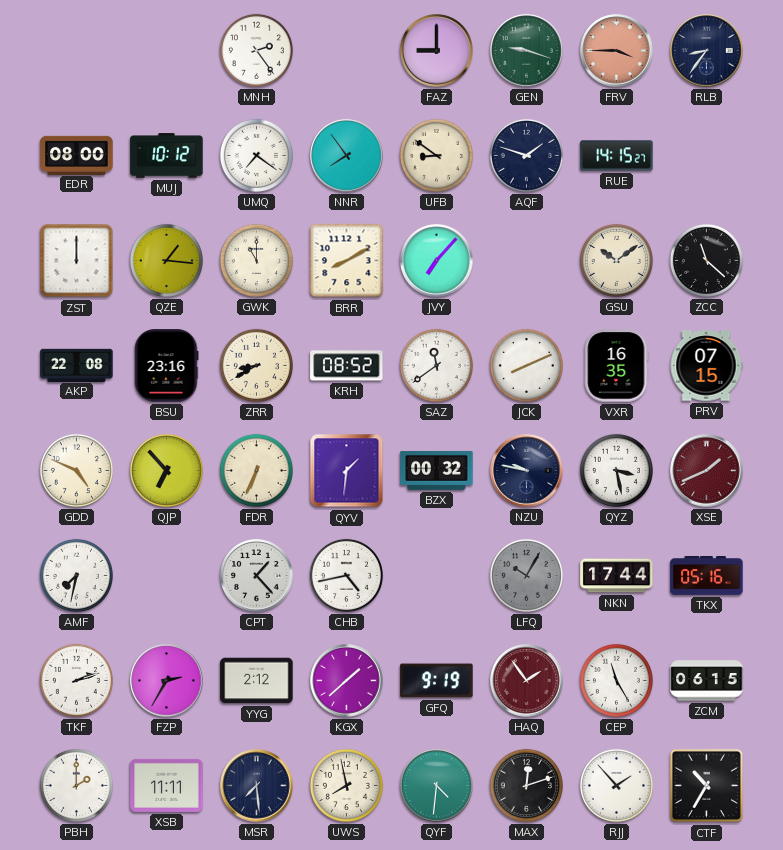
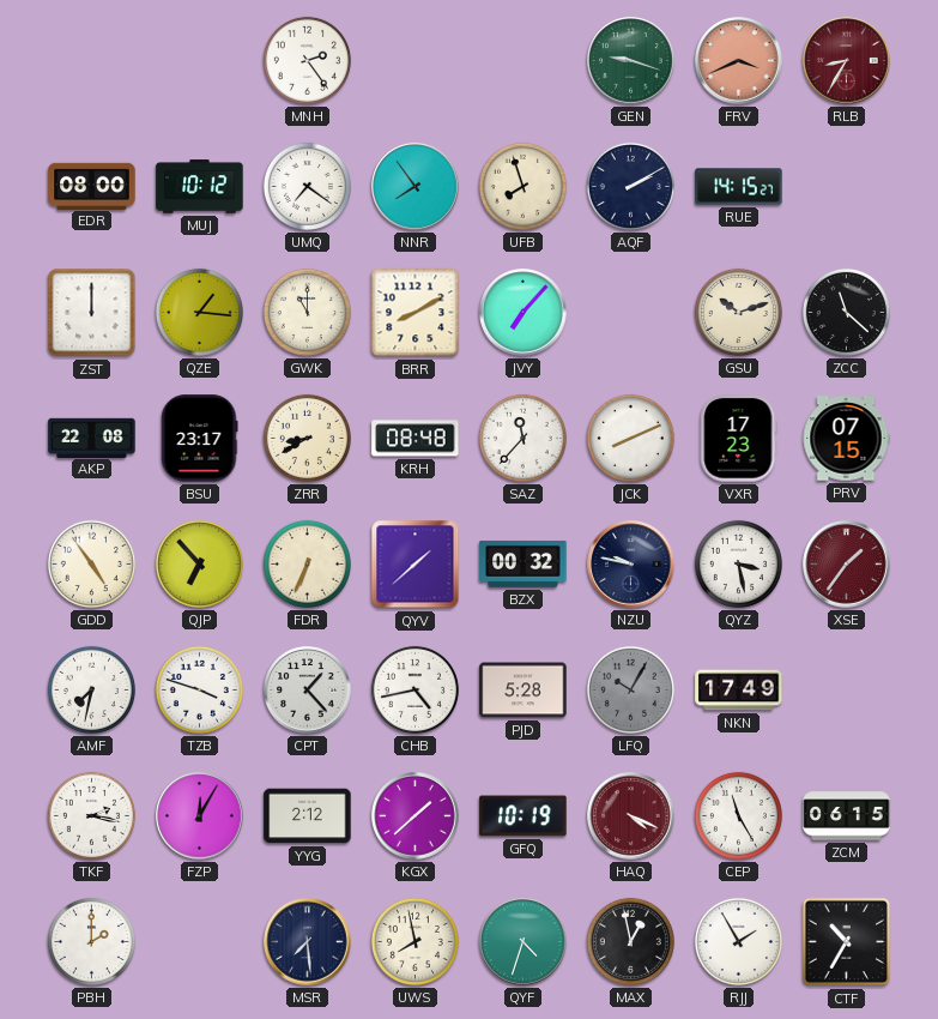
FAZ: 9:00 -> none
FRV: 3:45 -> 3:41
RLB: 8:36 -> 8:35
RLB dial: navy -> burgundy
UFB: 8:51 -> 7:57
AQF: 1:48 -> 2:10
GSU: 10:09 -> 10:12
BSU: 23:16 -> 23:17
KRH: 08:52 -> 08:48
SAZ: 11:39 -> 11:37
VXR: 16:35 -> 17:23
GDD: 4:49 -> 4:54
QYV: 1:31 -> 1:38
XSE: 1:41 -> 1:36
TZB: none -> 3:48
PJD: none -> 5:28
NKN: 17:44 -> 17:49
TKX: 05:16 -> none
TKF: 2:12 -> 2:17
FZP: 2:35 -> 12:05
GFQ: 9:19 -> 10:19
HAQ: 1:54 -> 4:19
XSB: 11:11 -> none
QYF: 4:31 -> 4:33
MAX: 12:12 -> 12:58
RJJ: 1:53 -> 1:55
